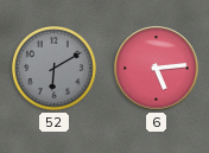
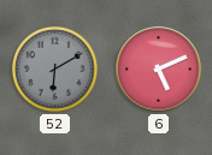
6: 5:14 -> 5:11
